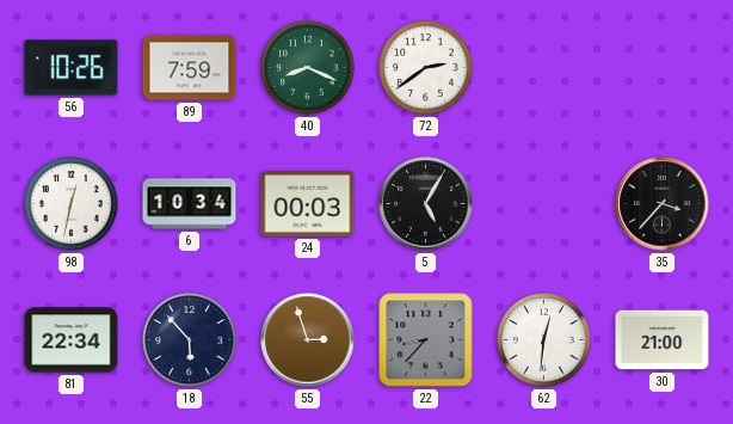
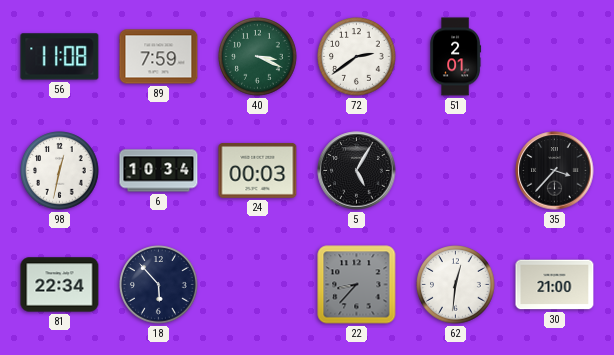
56: 10:26 -> 11:08
40: 8:19 -> 3:19
51: none -> 2:01
55: 2:57 -> none
